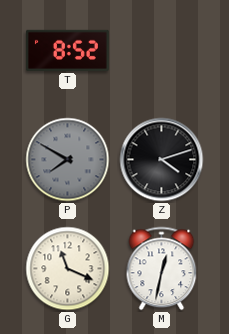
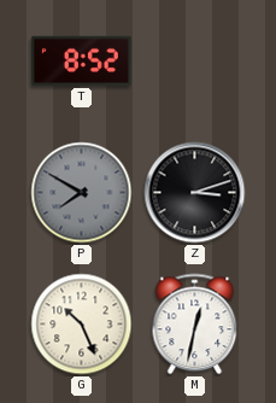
Z: 4:12 -> 3:12
G: 11:19 -> 10:26
